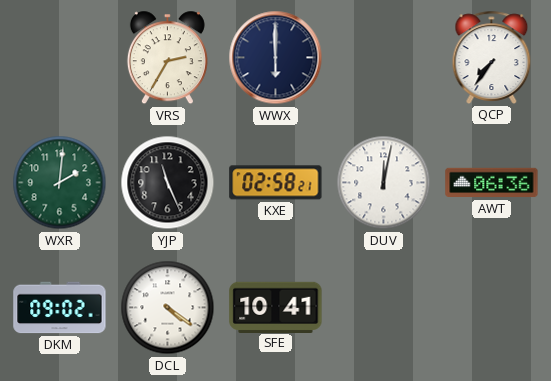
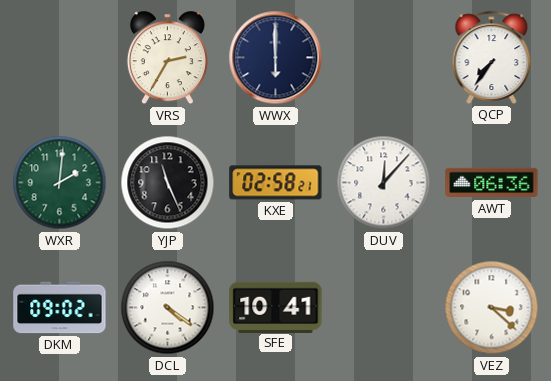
DUV: 12:02 -> 12:07
VEZ: none -> 3:22
